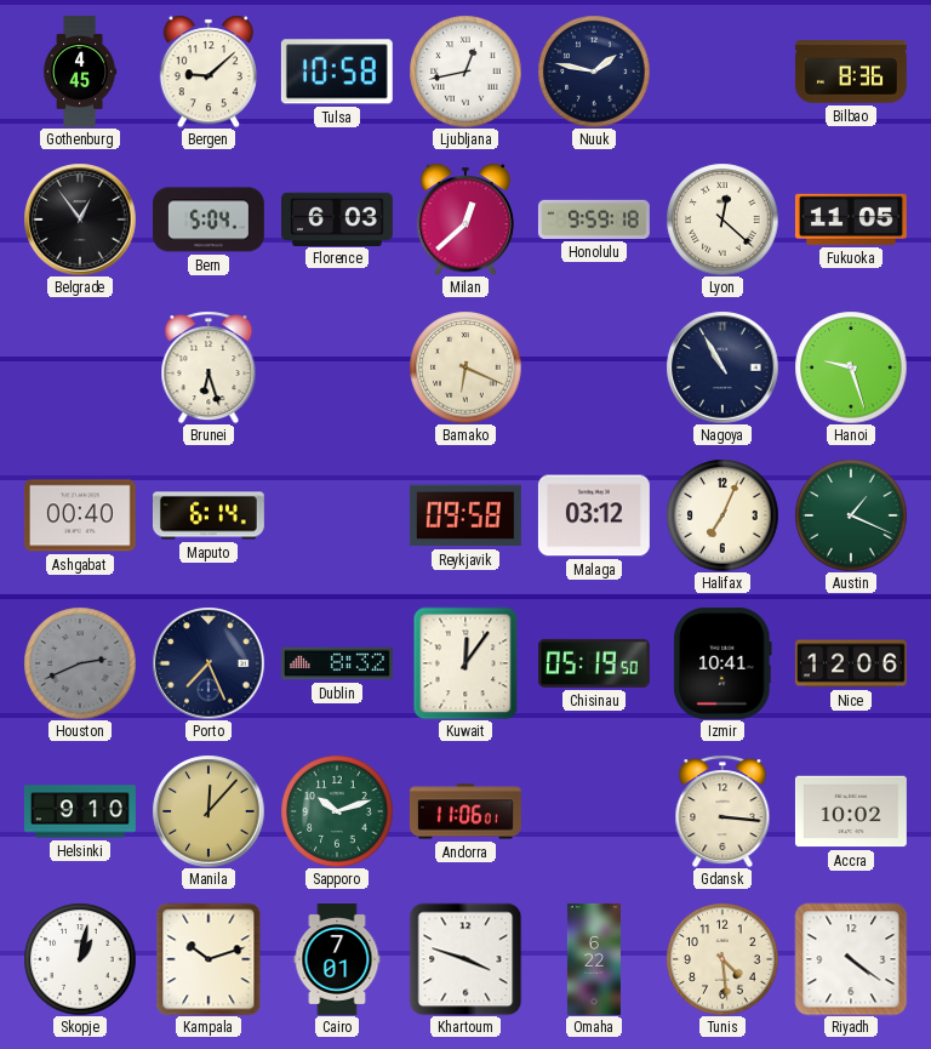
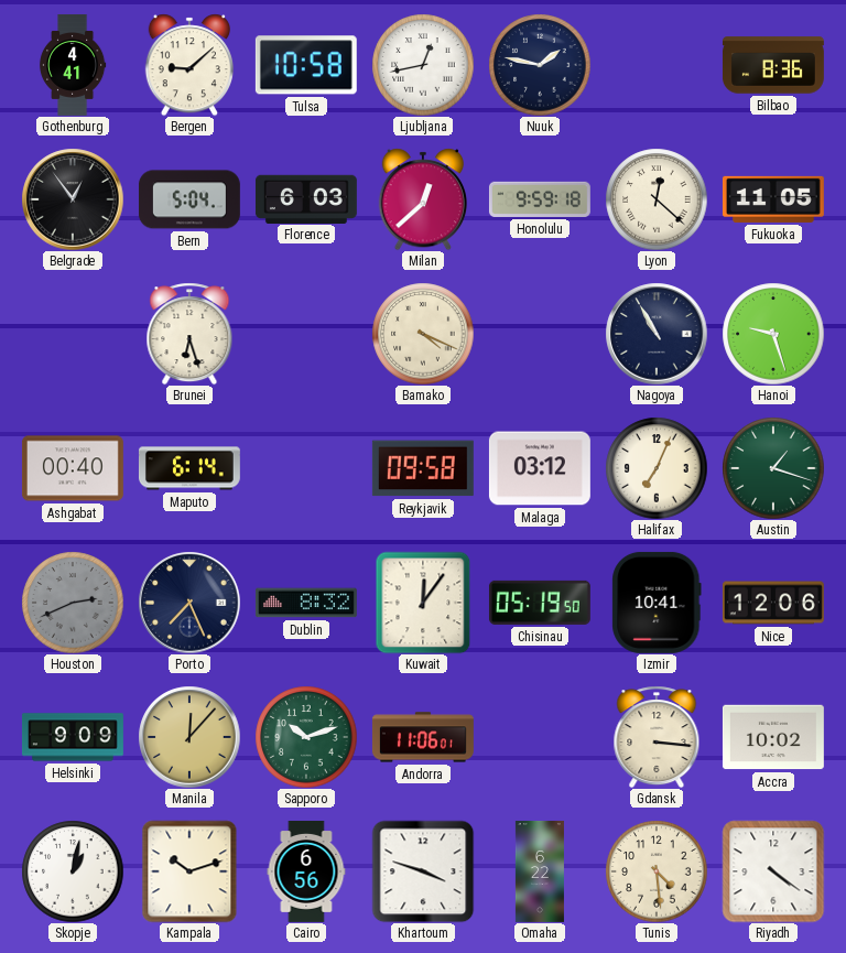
Gothenburg: 4:45 -> 4:41
Bamako: 6:19 -> 4:19
Austin: 1:19 -> 1:18
Helsinki: 9:10 -> 9:09
Cairo: 7:01 -> 6:56
